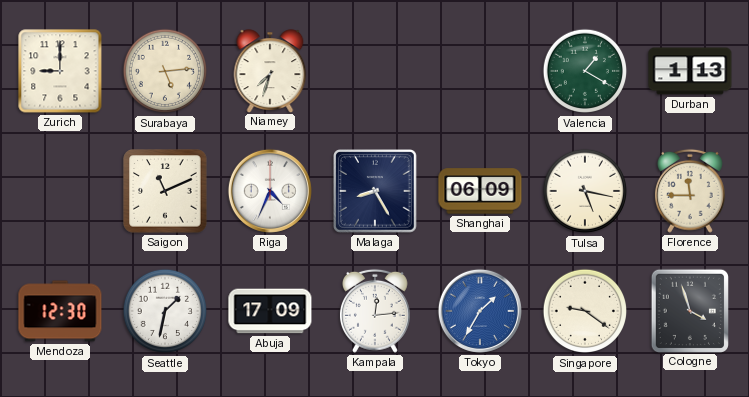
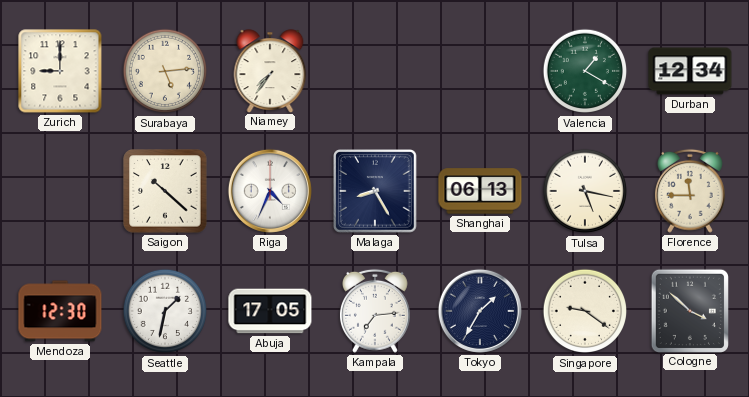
Niamey: 7:33 -> 7:36
Durban: 1:13 -> 12:34
Saigon: 11:11 -> 10:22
Shanghai: 06:09 -> 06:13
Abuja: 17:09 -> 17:05
Kampala: 12:14 -> 7:14
Tokyo dial: blue -> navy
Cologne: 3:57 -> 3:52
